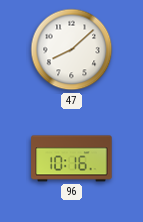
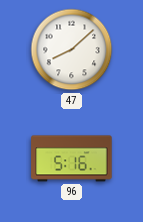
96: 10:16 -> 5:16
